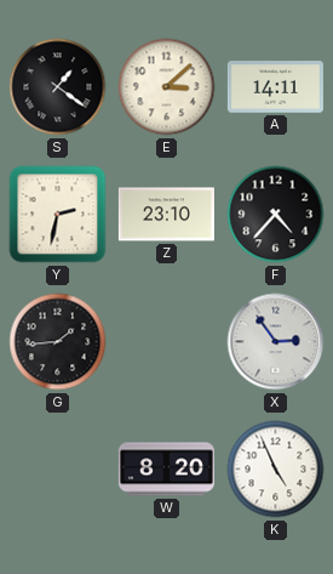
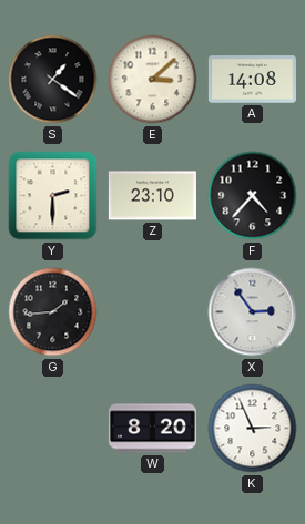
A: 14:11 -> 14:08
Y: 2:32 -> 2:30
K: 4:56 -> 2:56
